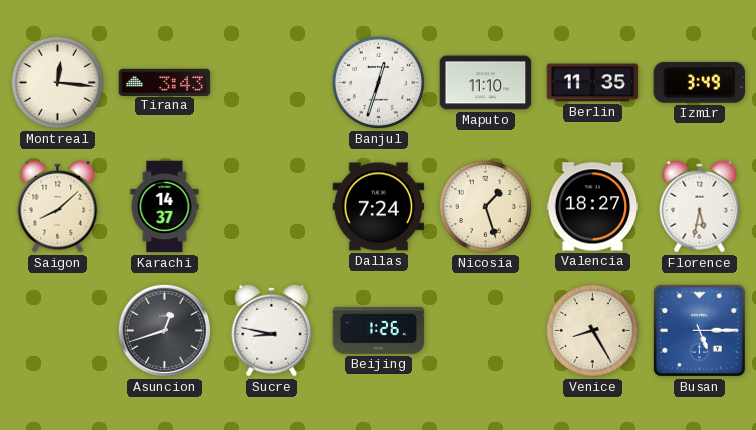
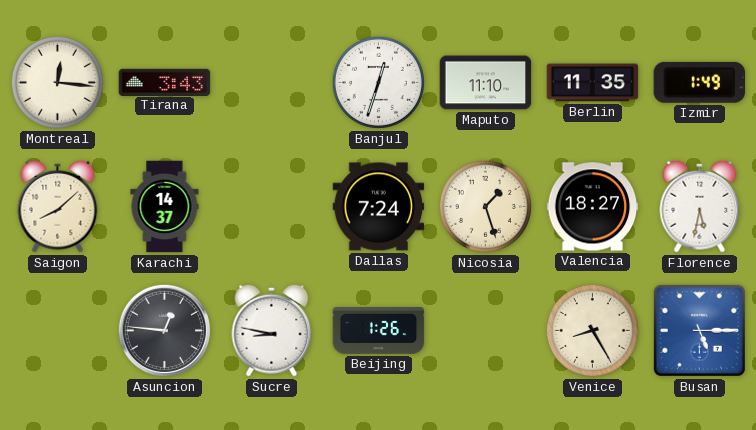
Izmir: 3:49 -> 1:49
Asuncion: 12:42 -> 12:46
